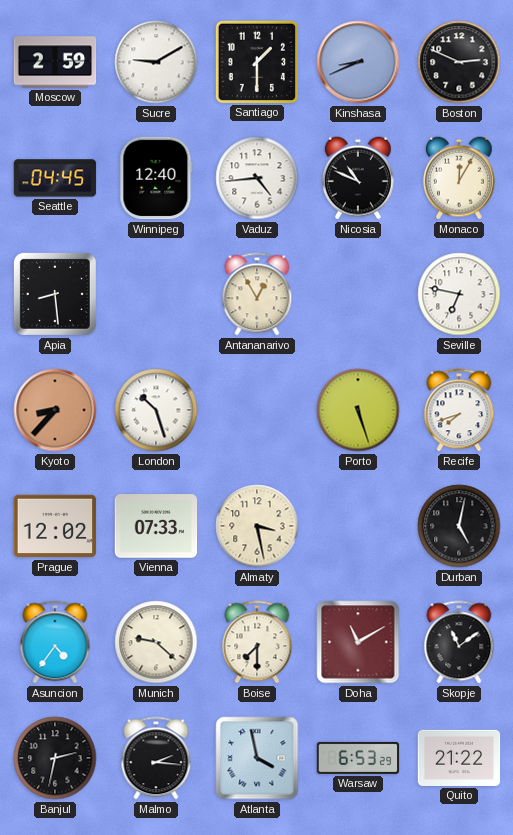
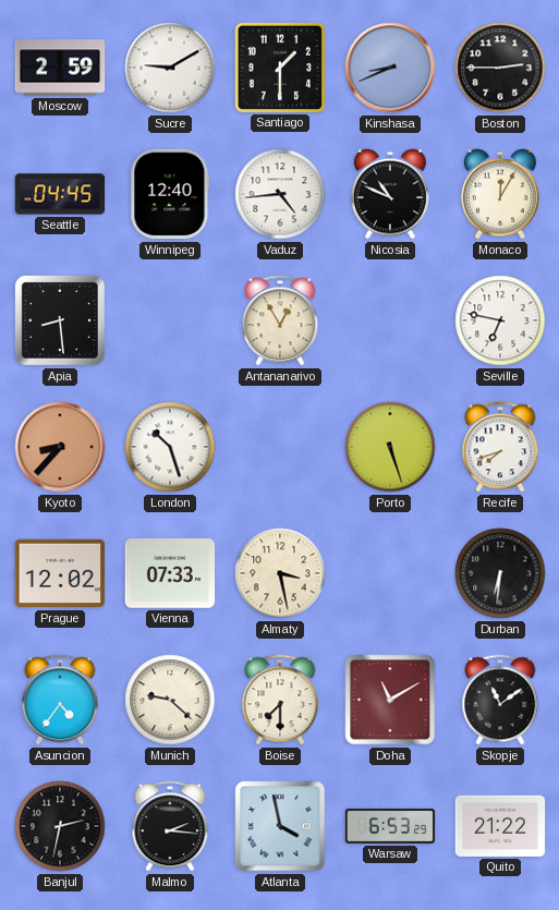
Boston: 2:49 -> 2:45
Durban: 5:02 -> 6:31
